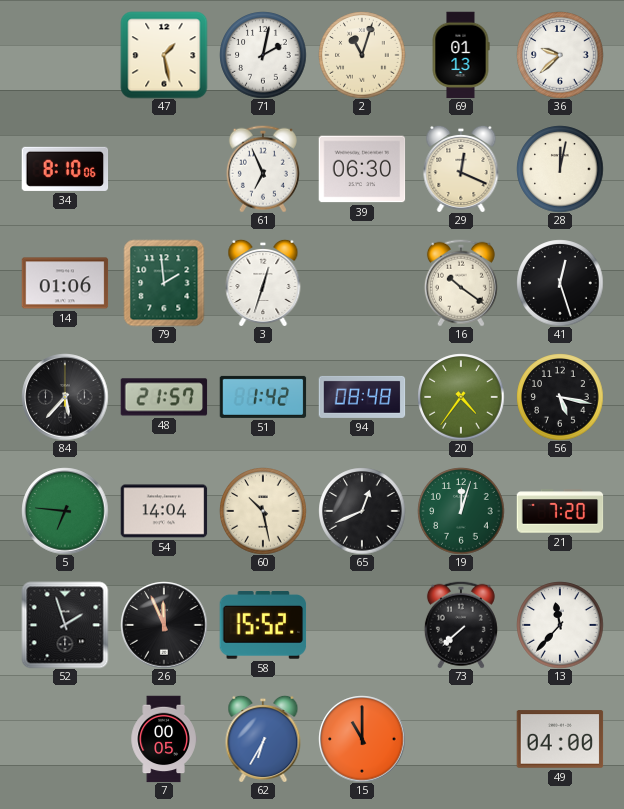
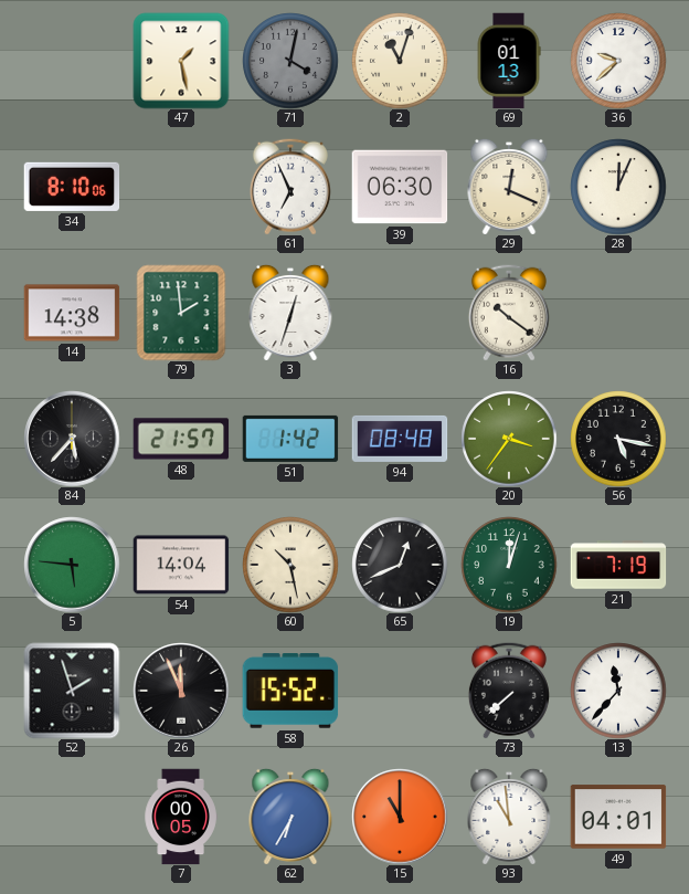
71: 2:02 -> 4:02
71 dial: white -> grey
28: 12:02 -> 12:04
14: 01:06 -> 14:38
41: 12:27 -> none
20: 4:36 -> 3:36
5: 6:46 -> 5:46
21: 7:20 -> 7:19
93: none -> 10:59
49: 04:00 -> 04:01
